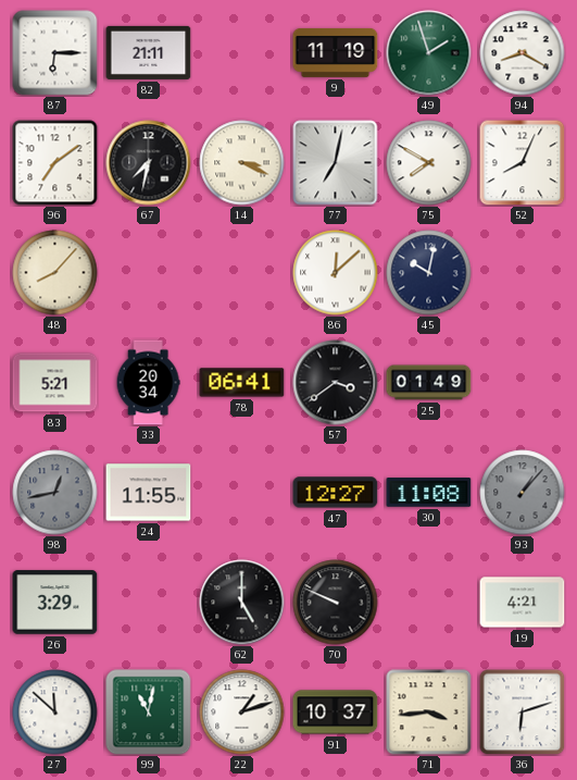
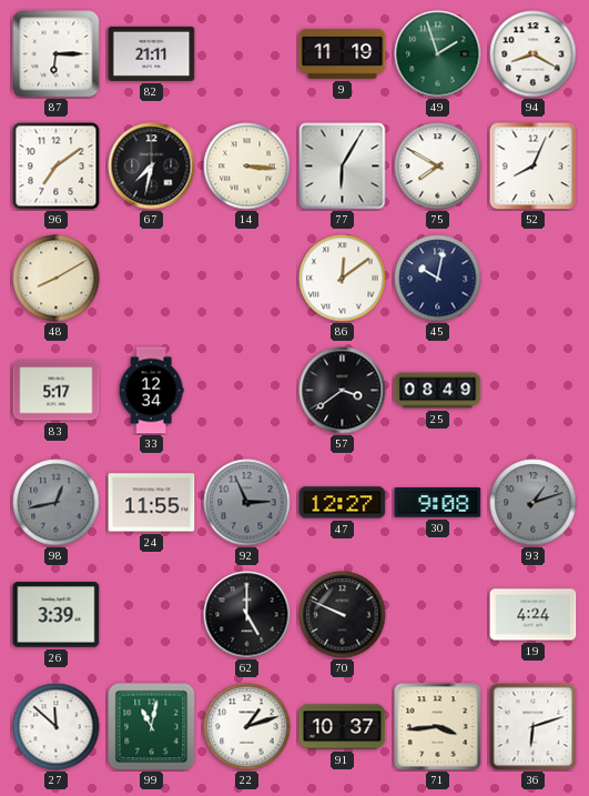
14: 3:19 -> 3:16
77: 7:02 -> 6:05
48: 8:07 -> 8:10
86: 12:08 -> 12:09
83: 5:21 -> 5:17
33: 20:34 -> 12:34
78: 06:41 -> none
25: 01:49 -> 08:49
92: none -> 2:56
30: 11:08 -> 9:08
93: 1:07 -> 1:12
26: 3:29 -> 3:39
19: 4:21 -> 4:24
